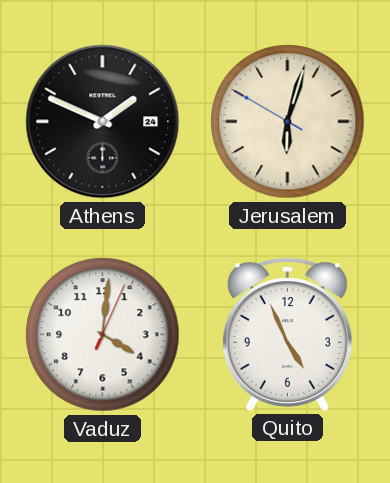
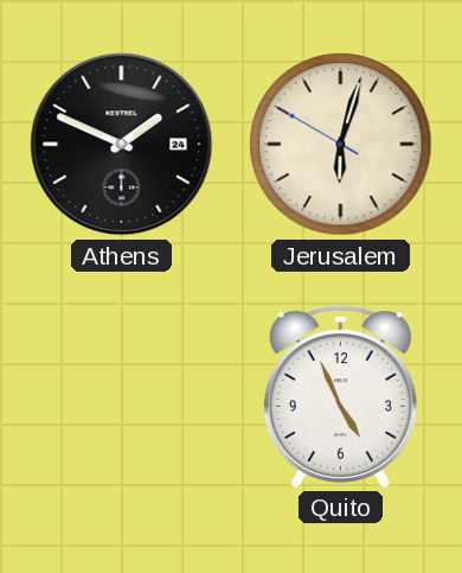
Vaduz: 4:01 -> none
